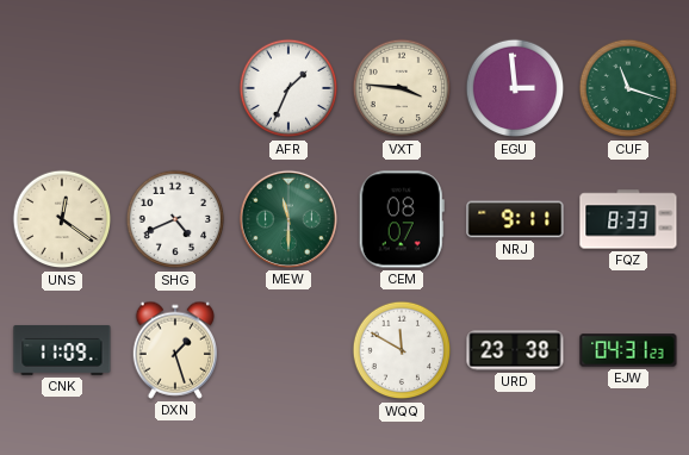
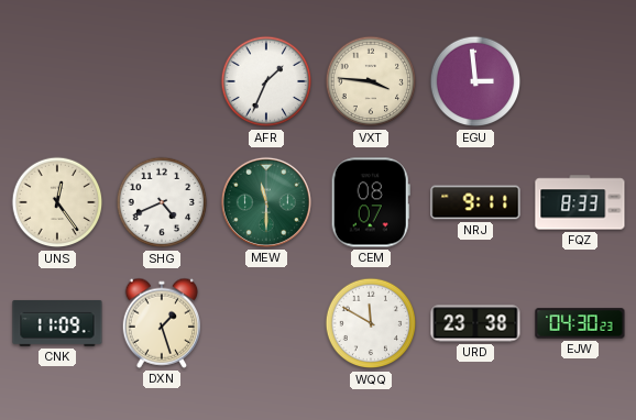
CUF: 11:18 -> none
UNS: 12:21 -> 12:24
EJW: 04:31 -> 04:30
